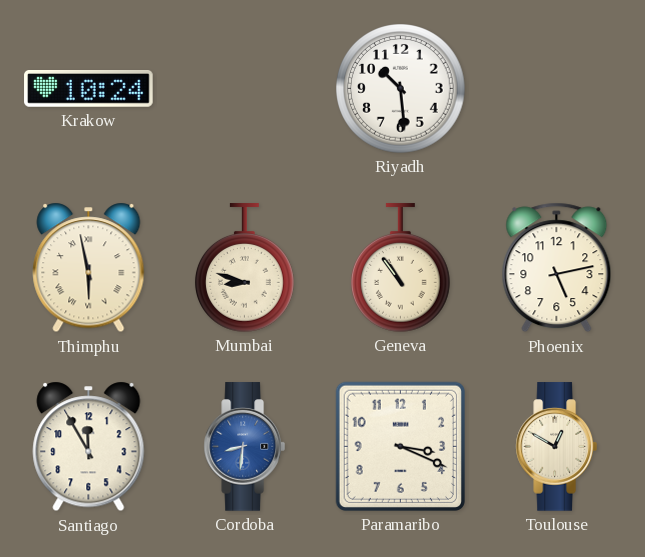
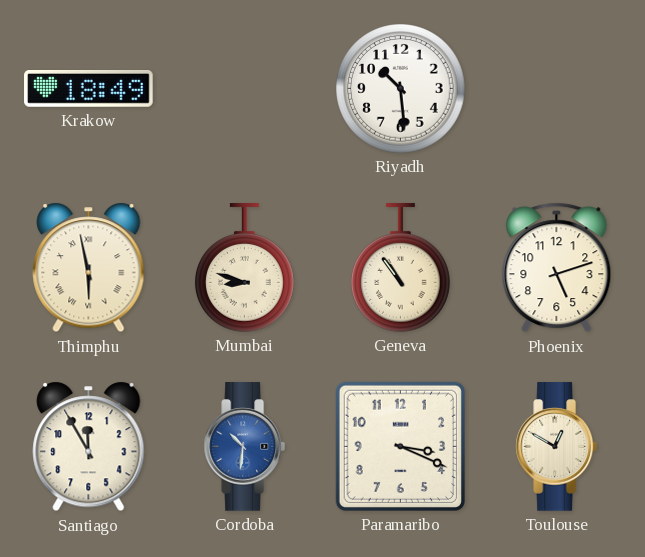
Krakow: 10:24 -> 18:49
Phoenix: 5:13 -> 5:12
Cordoba: 8:31 -> 10:31
